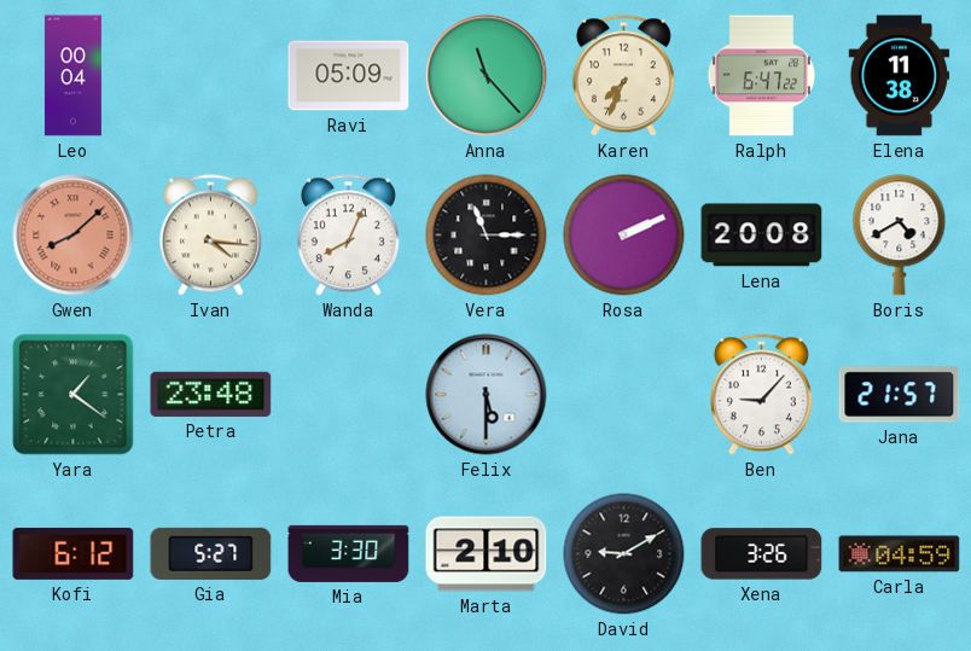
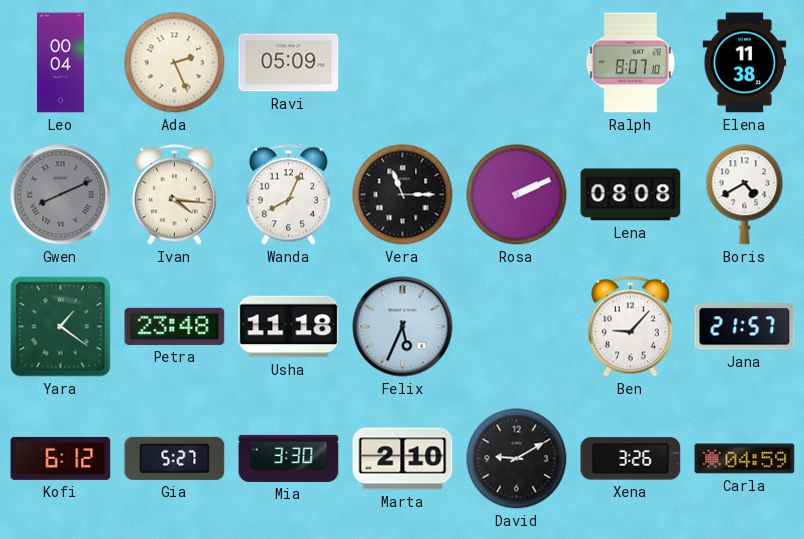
Ada: none -> 2:26
Anna: 11:23 -> none
Karen: 7:34 -> none
Ralph: 6:47 -> 8:07
Gwen: 8:08 -> 8:11
Gwen dial: salmon -> grey
Lena: 20:08 -> 08:08
Usha: none -> 11:18
Felix: 5:30 -> 5:34
